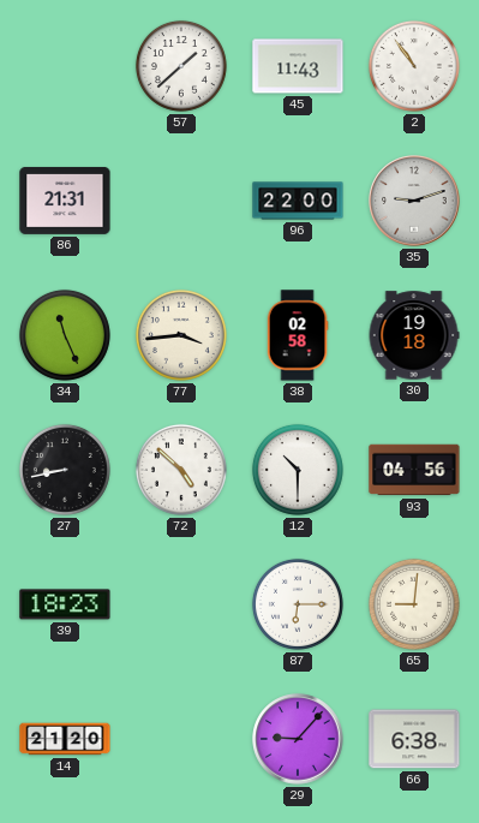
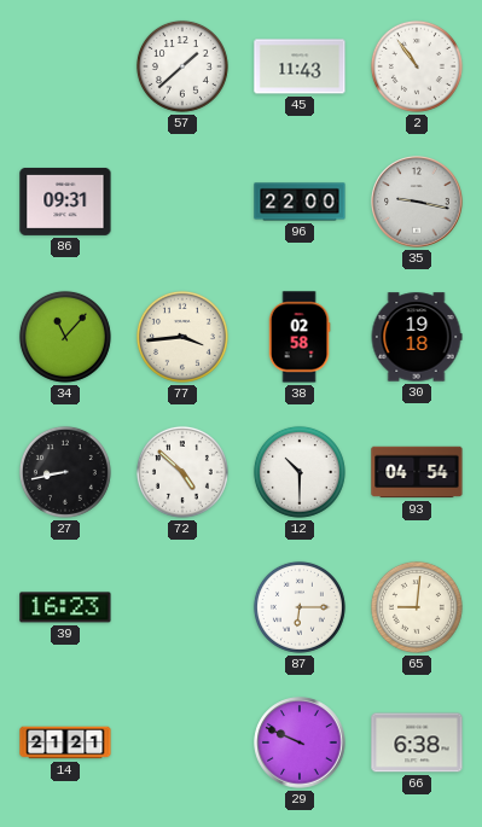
86: 21:31 -> 09:31
35: 9:12 -> 9:17
34: 11:26 -> 11:07
93: 04:56 -> 04:54
39: 18:23 -> 16:23
14: 21:20 -> 21:21
29: 9:07 -> 9:49
